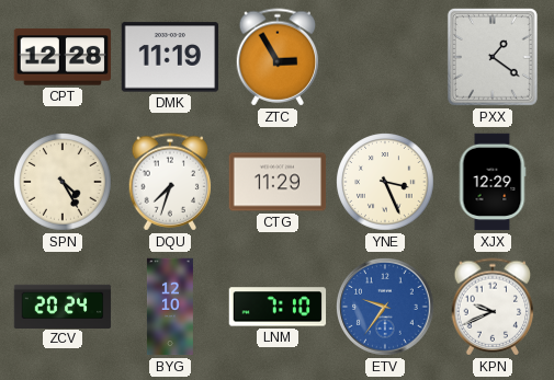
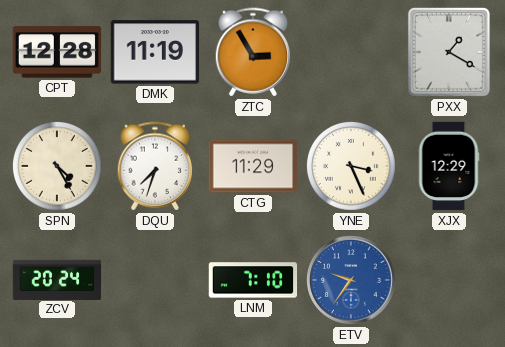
PXX: 1:21 -> 1:20
BYG: 12:10 -> none
KPN: 9:41 -> none
